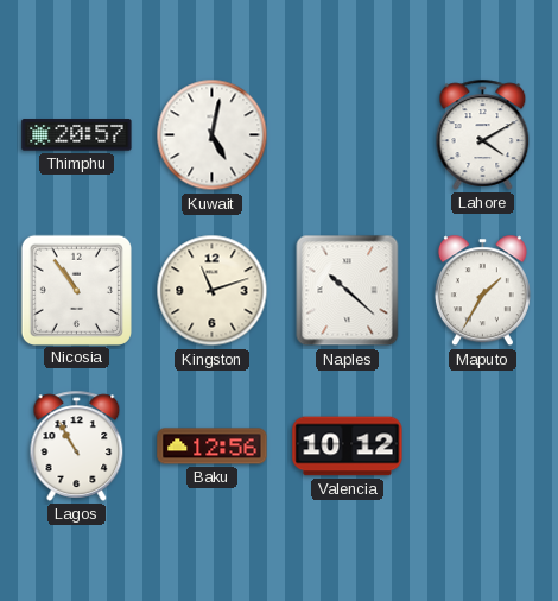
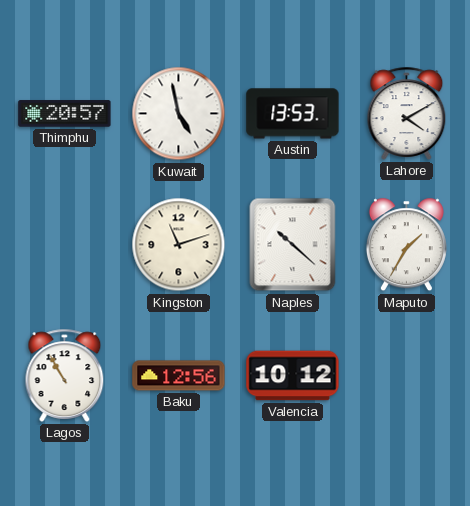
Kuwait: 5:02 -> 4:58
Austin: none -> 13:53
Nicosia: 10:54 -> none
